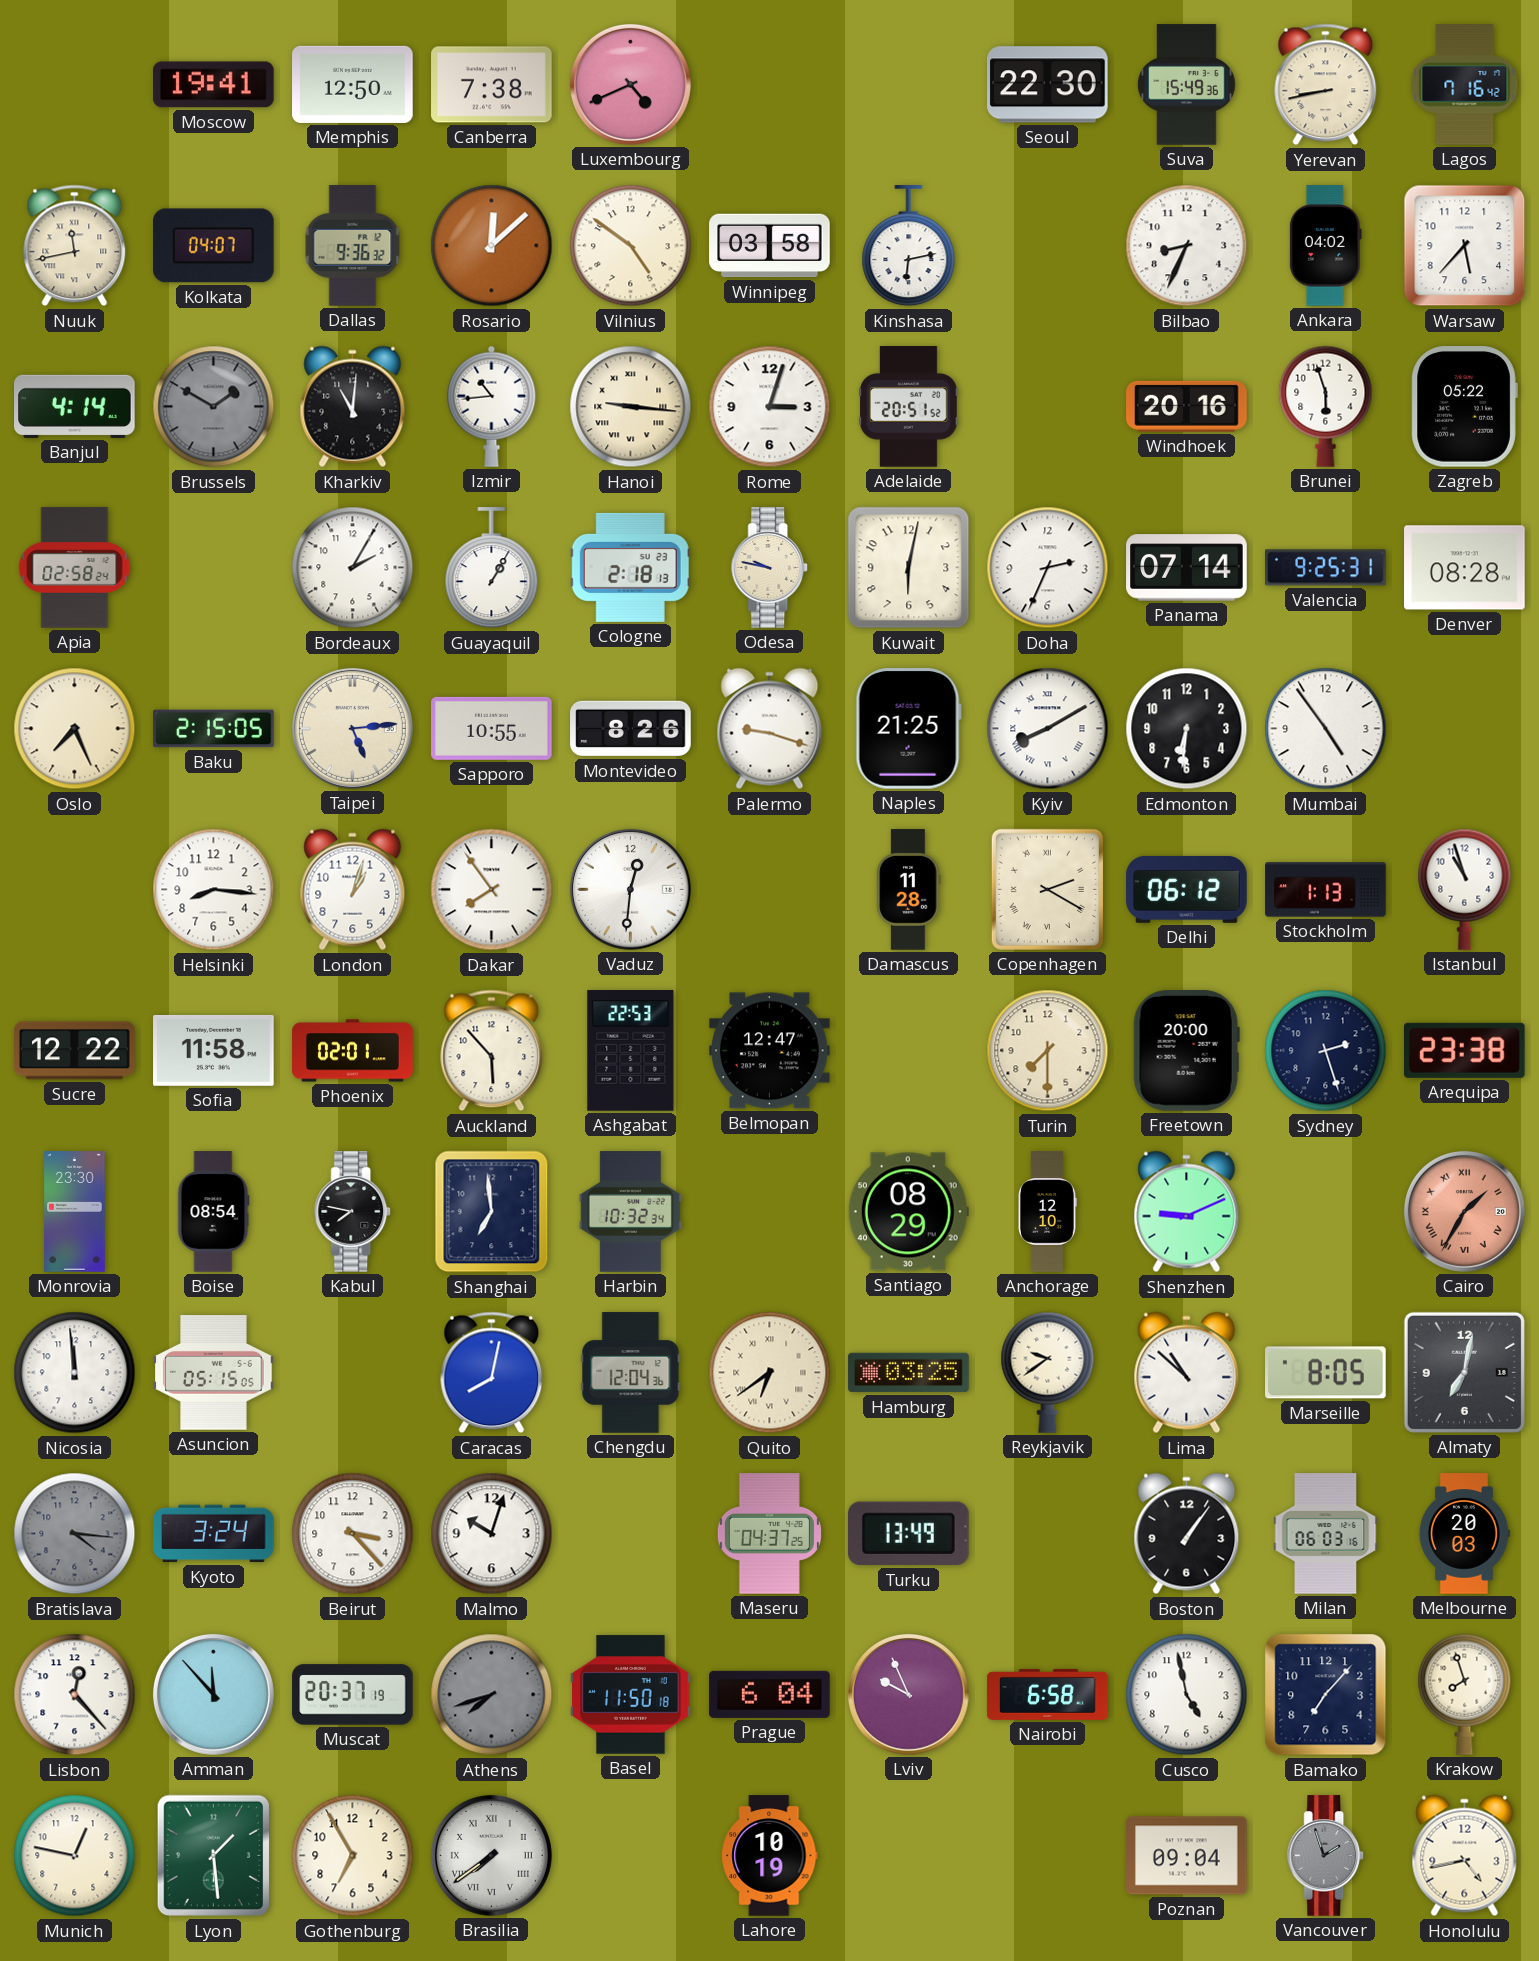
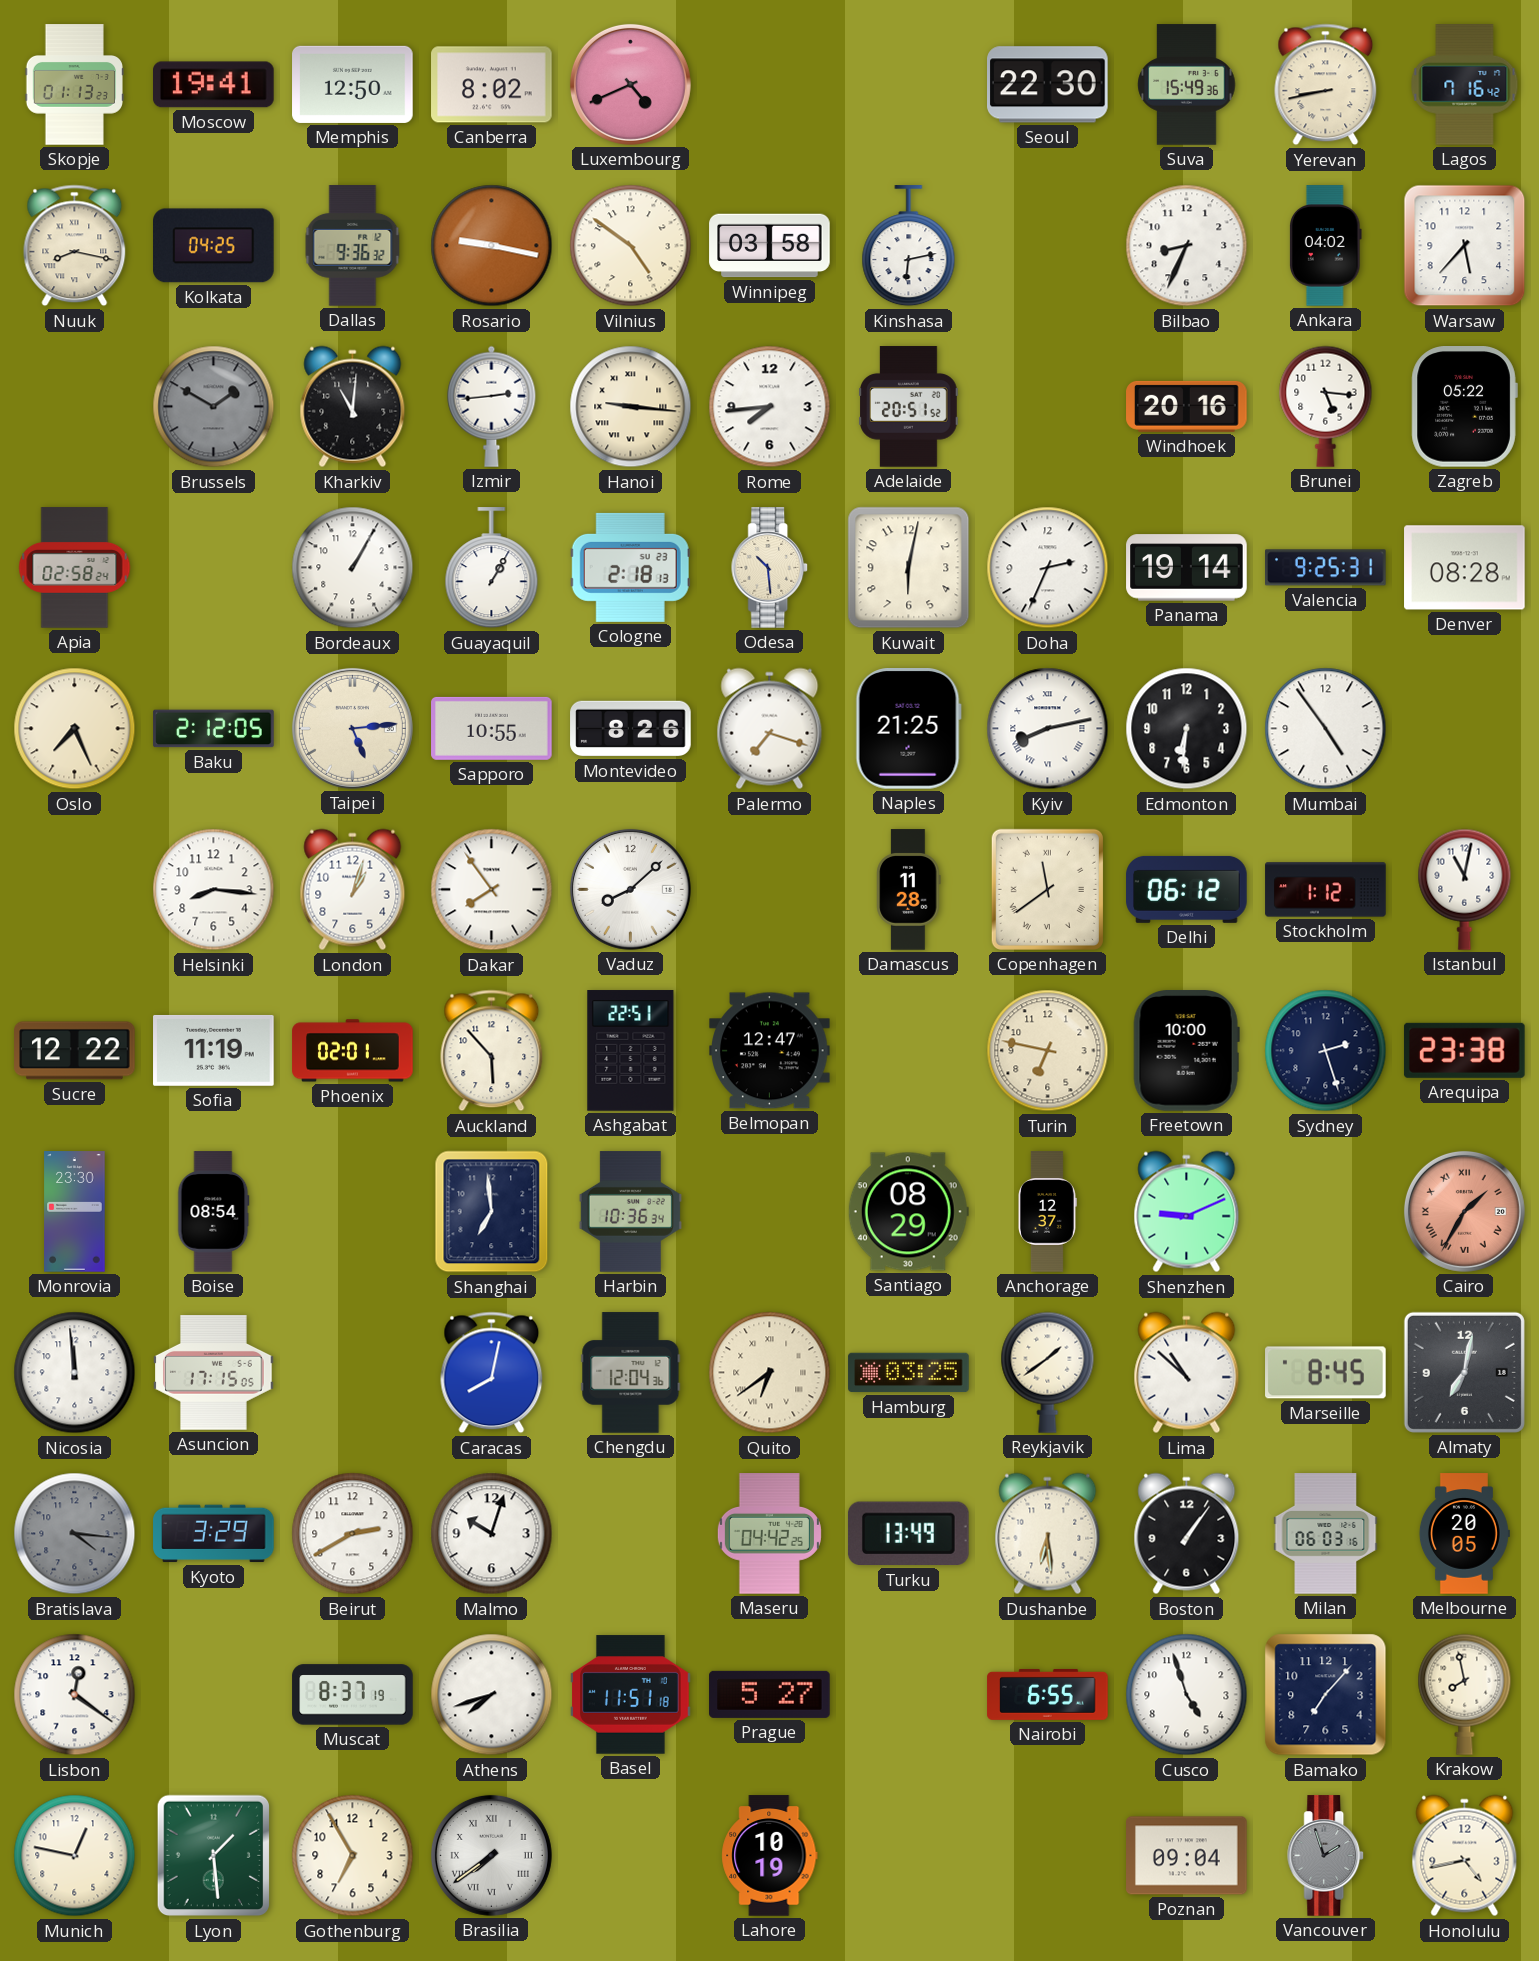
Skopje: none -> 01:13
Canberra: 7:38 -> 8:02
Nuuk: 11:43 -> 8:17
Kolkata: 04:07 -> 04:25
Rosario: 12:08 -> 9:17
Banjul: 4:14 -> none
Izmir: 10:44 -> 2:44
Rome: 3:03 -> 7:44
Brunei: 5:57 -> 5:16
Bordeaux: 2:05 -> 1:05
Odesa: 9:47 -> 10:29
Panama: 07:14 -> 19:14
Baku: 2:15 -> 2:12
Palermo: 9:18 -> 7:18
Kyiv: 8:10 -> 8:13
Vaduz: 12:31 -> 8:08
Copenhagen: 2:20 -> 11:39
Stockholm: 1:13 -> 1:12
Istanbul: 10:57 -> 11:02
Sofia: 11:58 -> 11:19
Ashgabat: 22:53 -> 22:51
Turin: 7:30 -> 6:47
Freetown: 20:00 -> 10:00
Kabul: 7:47 -> none
Harbin: 10:32 -> 10:36
Anchorage: 12:10 -> 12:37
Asuncion: 05:15 -> 17:15
Reykjavik: 9:39 -> 1:39
Marseille: 8:05 -> 8:45
Kyoto: 3:24 -> 3:29
Beirut: 3:23 -> 2:40
Maseru: 04:37 -> 04:42
Dushanbe: none -> 6:29
Melbourne: 20:03 -> 20:05
Lisbon: 12:23 -> 12:21
Amman: 11:53 -> none
Muscat: 20:37 -> 8:37
Athens dial: grey -> white
Basel: 11:50 -> 11:51
Prague: 6:04 -> 5:27
Lviv: 9:56 -> none
Nairobi: 6:58 -> 6:55
Cusco: 4:58 -> 4:57
Krakow: 7:57 -> 7:58
